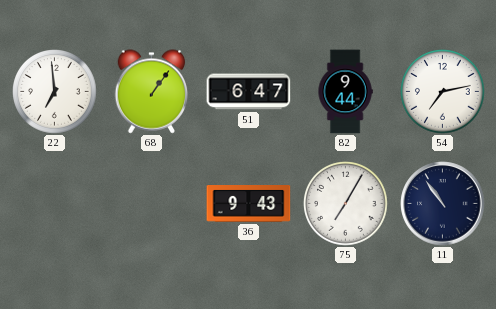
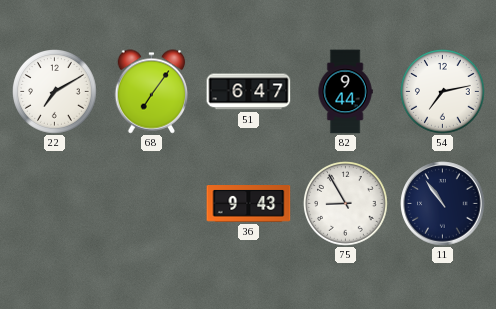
22: 6:59 -> 7:10
68: 1:06 -> 7:06
75: 7:05 -> 8:55
